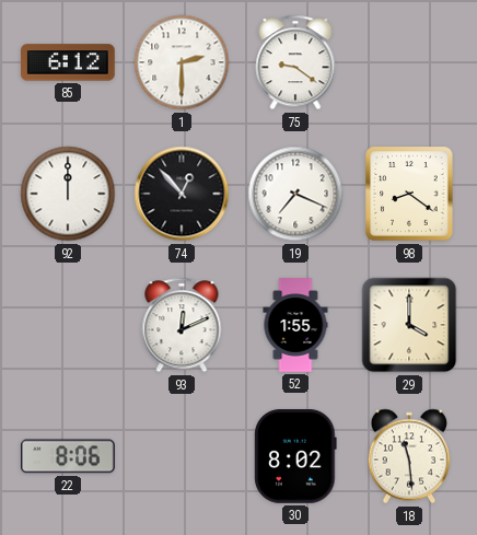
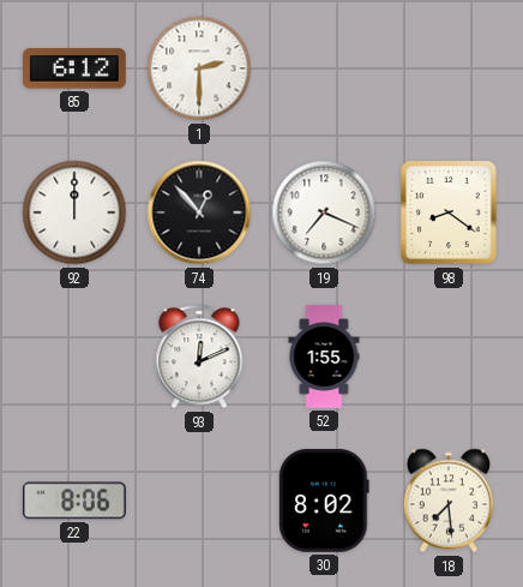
75: 9:21 -> none
29: 4:00 -> none
18: 11:29 -> 7:29
